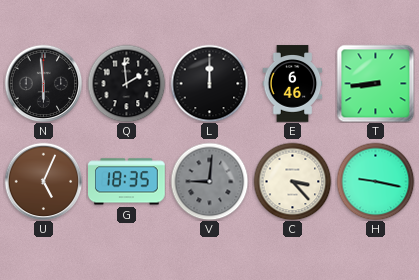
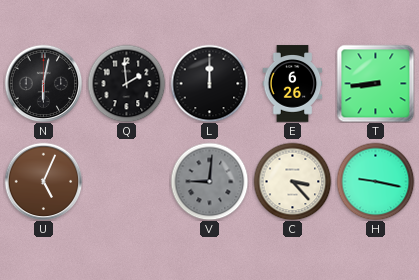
N: 5:59 -> 6:02
E: 6:46 -> 6:26
G: 18:35 -> none
